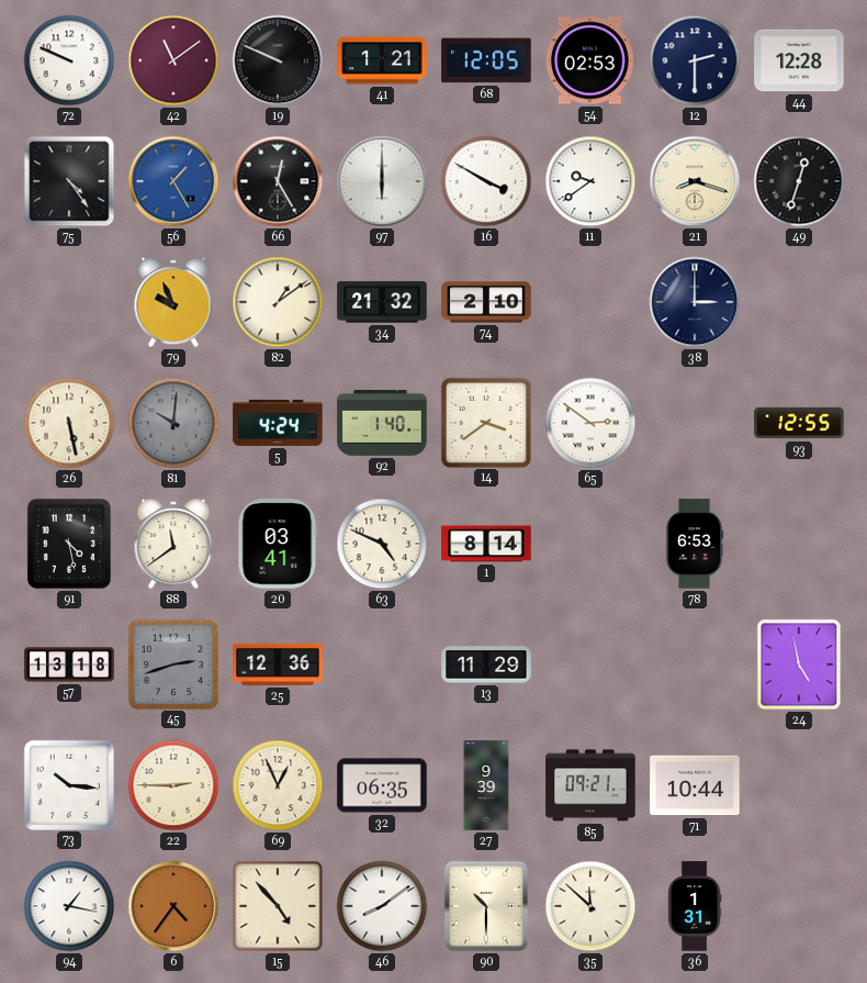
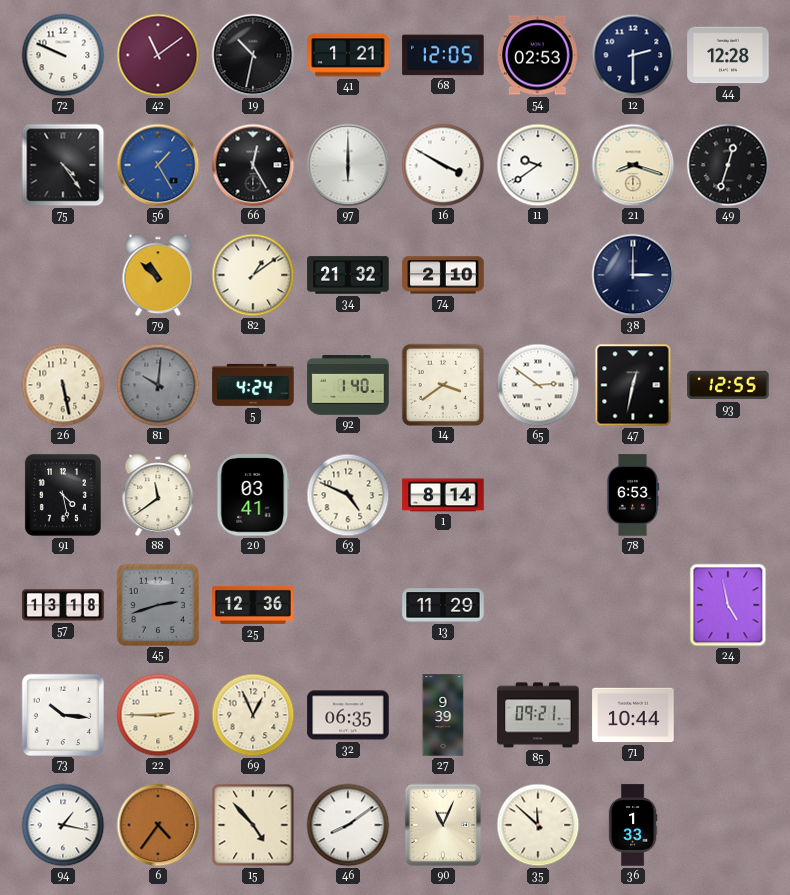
19: 9:49 -> 10:32
79: 9:56 -> 10:52
47: none -> 12:32
90: 10:30 -> 11:04
36: 1:31 -> 1:33
